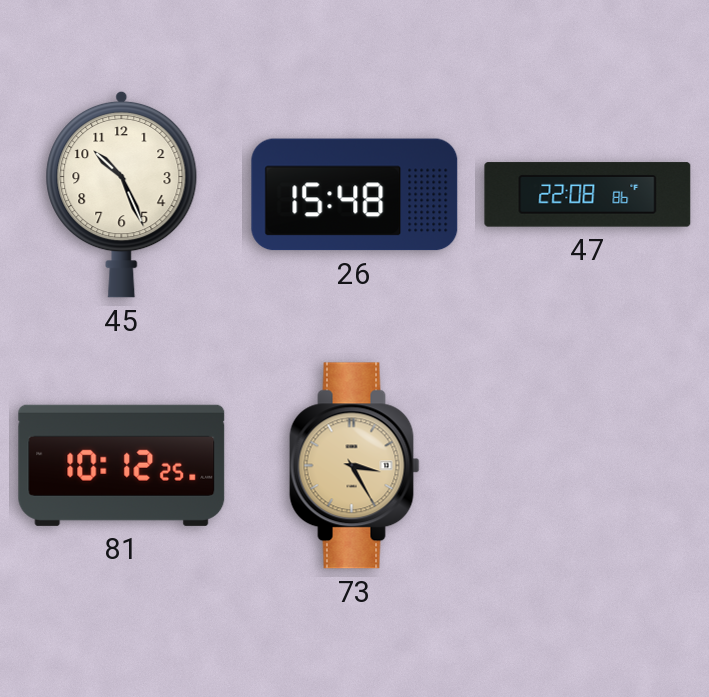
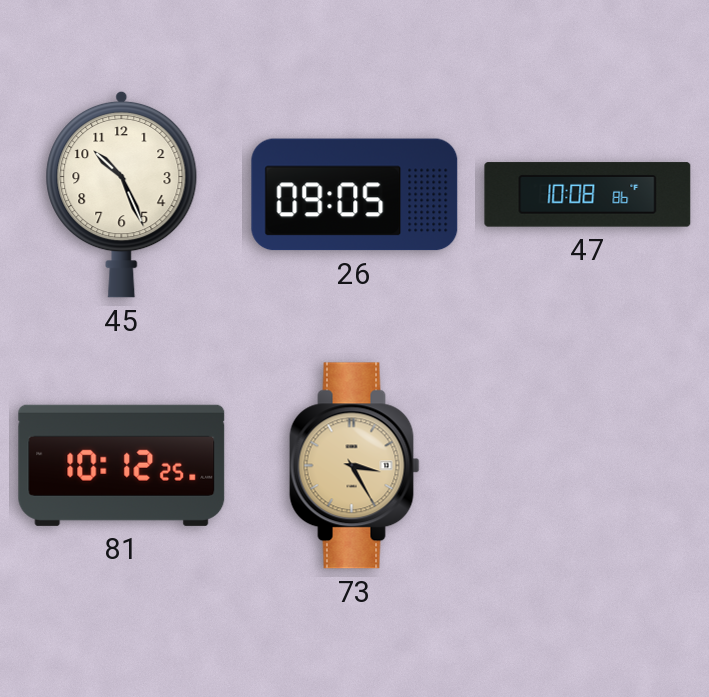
26: 15:48 -> 09:05
47: 22:08 -> 10:08
